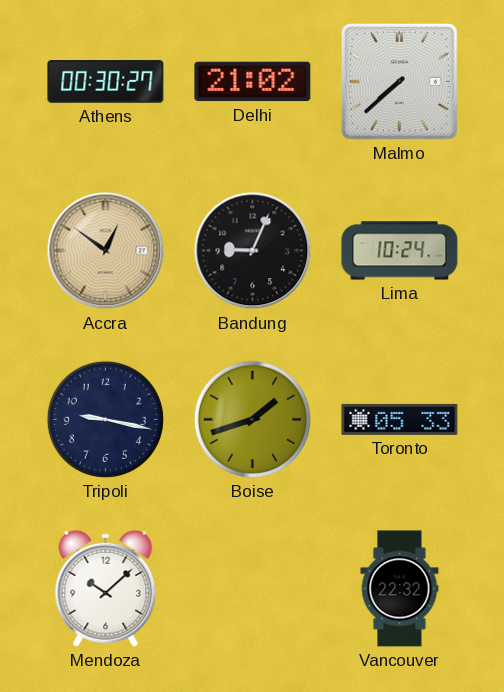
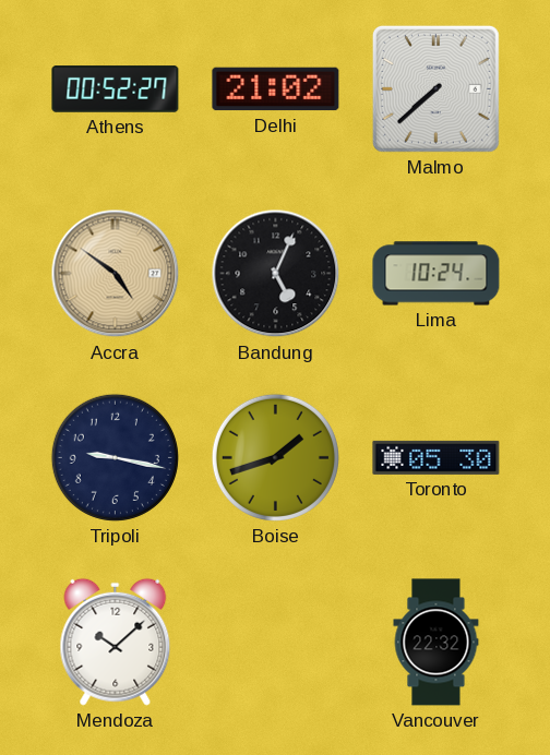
Athens: 00:30 -> 00:52
Accra: 12:51 -> 4:51
Bandung: 9:04 -> 5:04
Toronto: 05:33 -> 05:30
